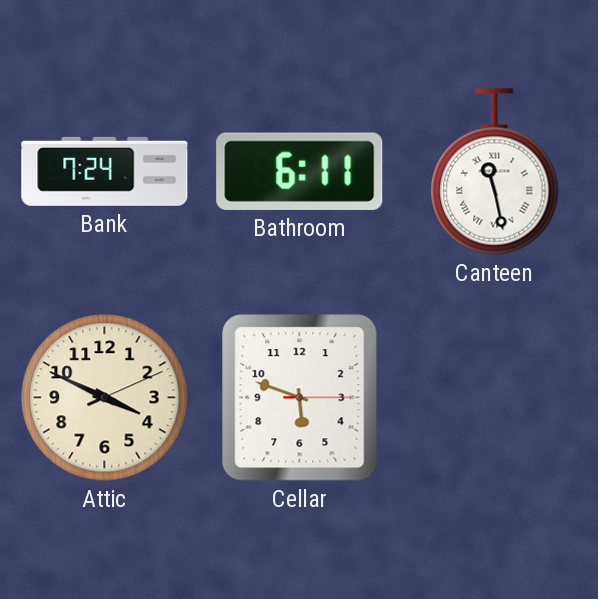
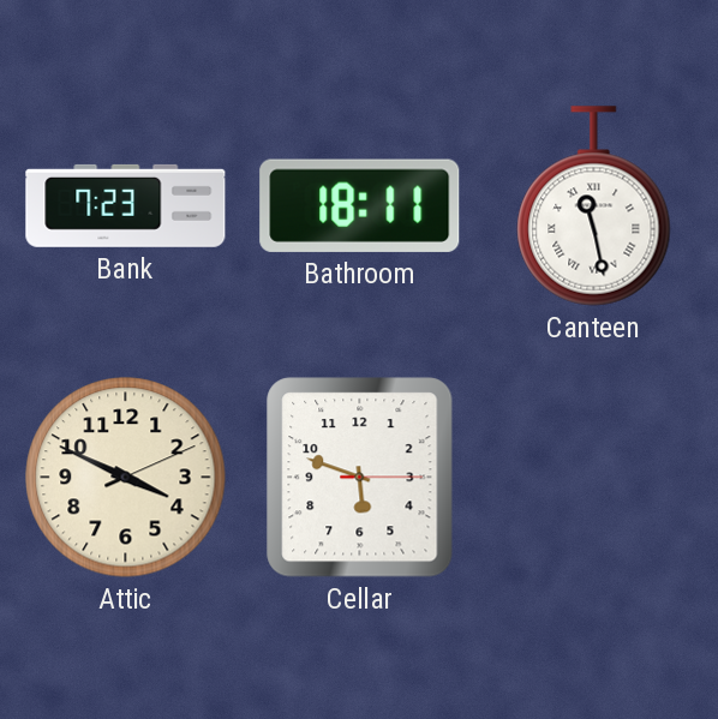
Bank: 7:24 -> 7:23
Bathroom: 6:11 -> 18:11
